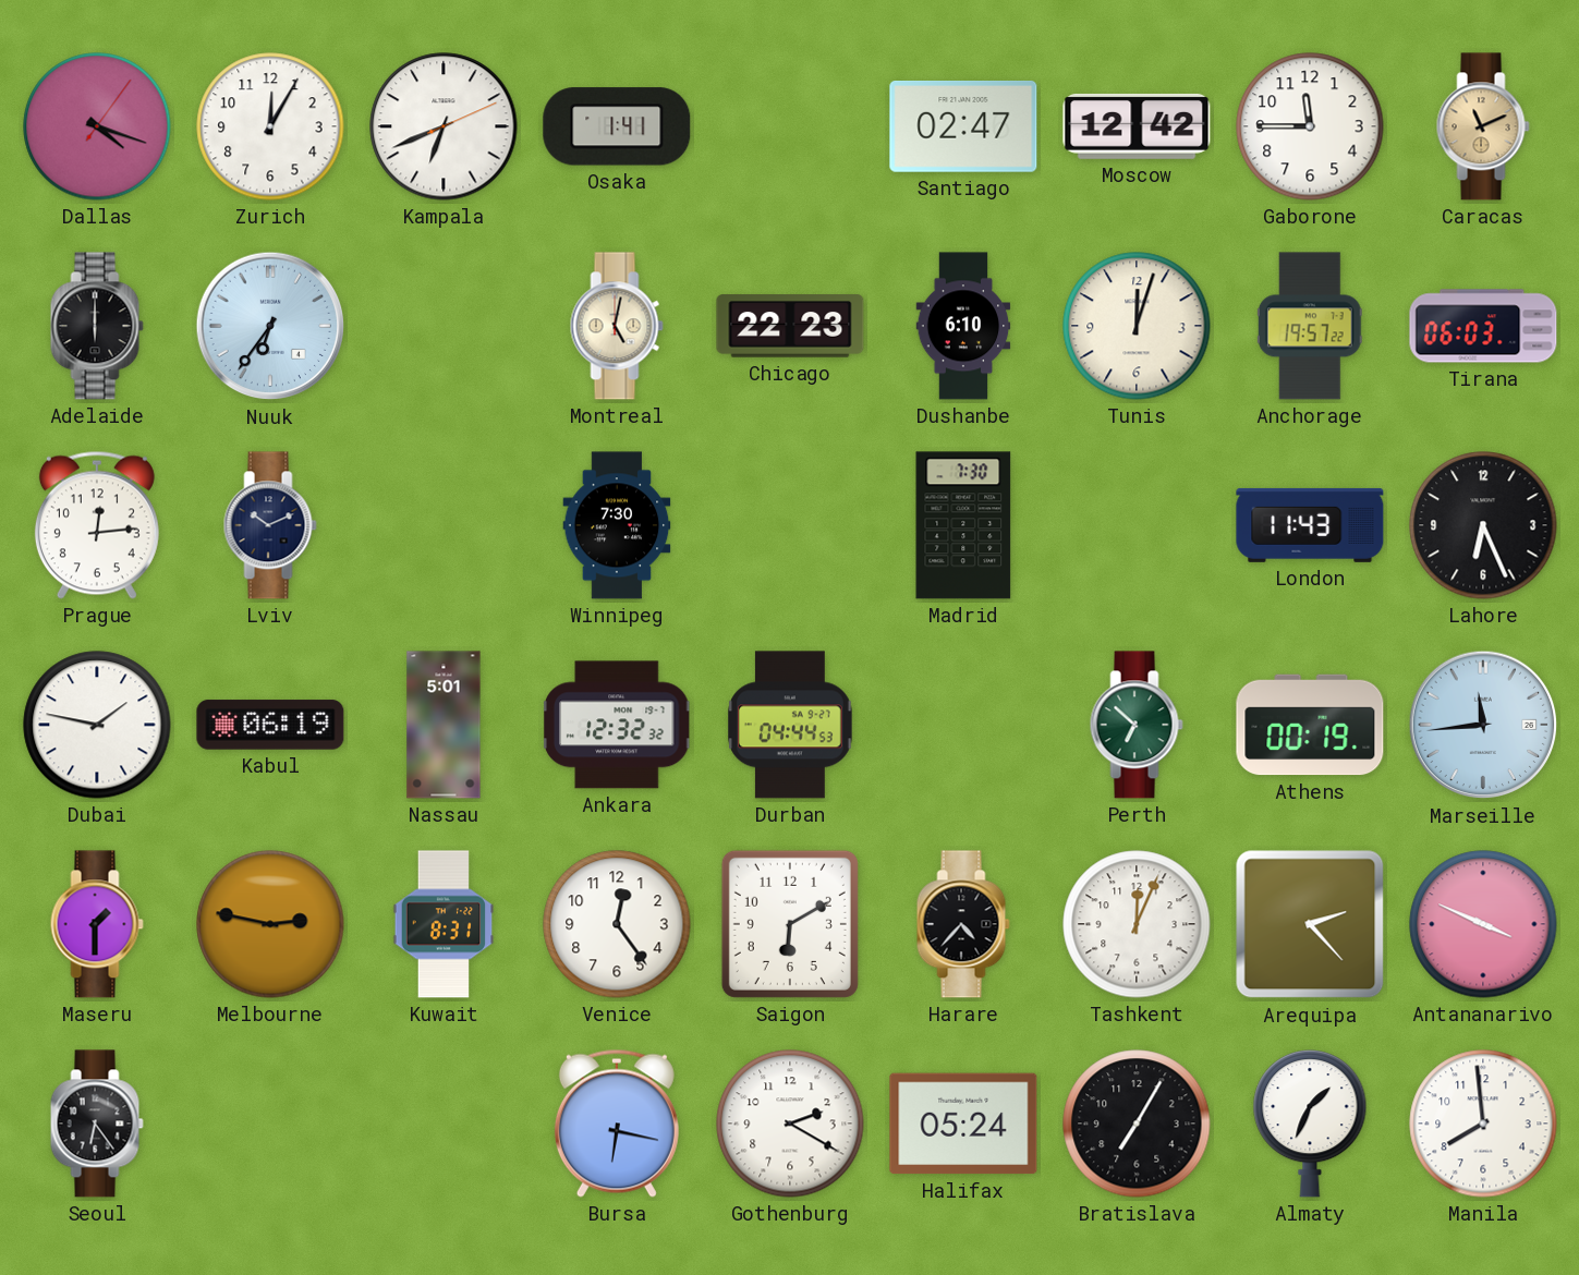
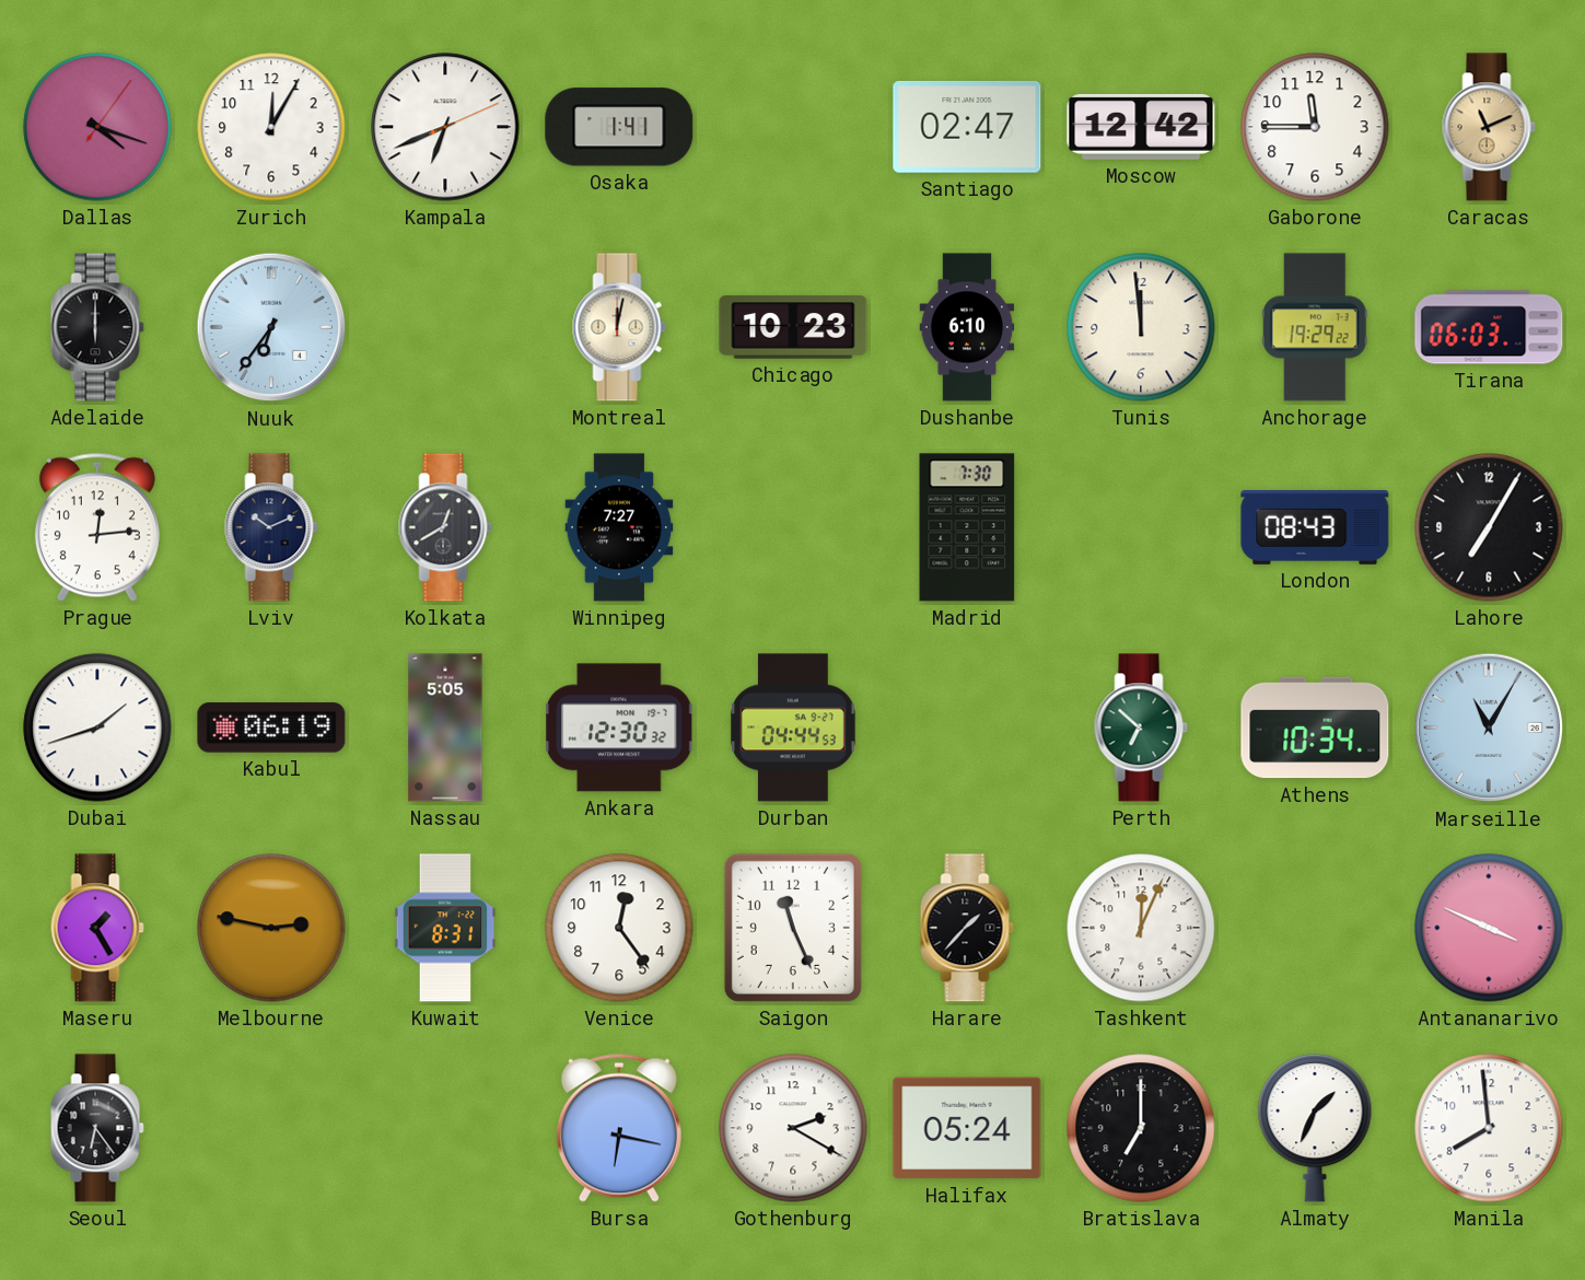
Montreal: 5:02 -> 12:02
Chicago: 22:23 -> 10:23
Tunis: 12:03 -> 11:59
Anchorage: 19:57 -> 19:29
Kolkata: none -> 12:40
Winnipeg: 7:30 -> 7:27
London: 11:43 -> 08:43
Lahore: 6:26 -> 7:05
Dubai: 1:47 -> 1:42
Nassau: 5:01 -> 5:05
Ankara: 12:32 -> 12:30
Athens: 00:19 -> 10:34
Marseille: 11:44 -> 11:05
Maseru: 1:30 -> 1:25
Saigon: 6:10 -> 11:26
Harare: 4:37 -> 1:37
Arequipa: 2:23 -> none
Bratislava: 7:05 -> 7:00
